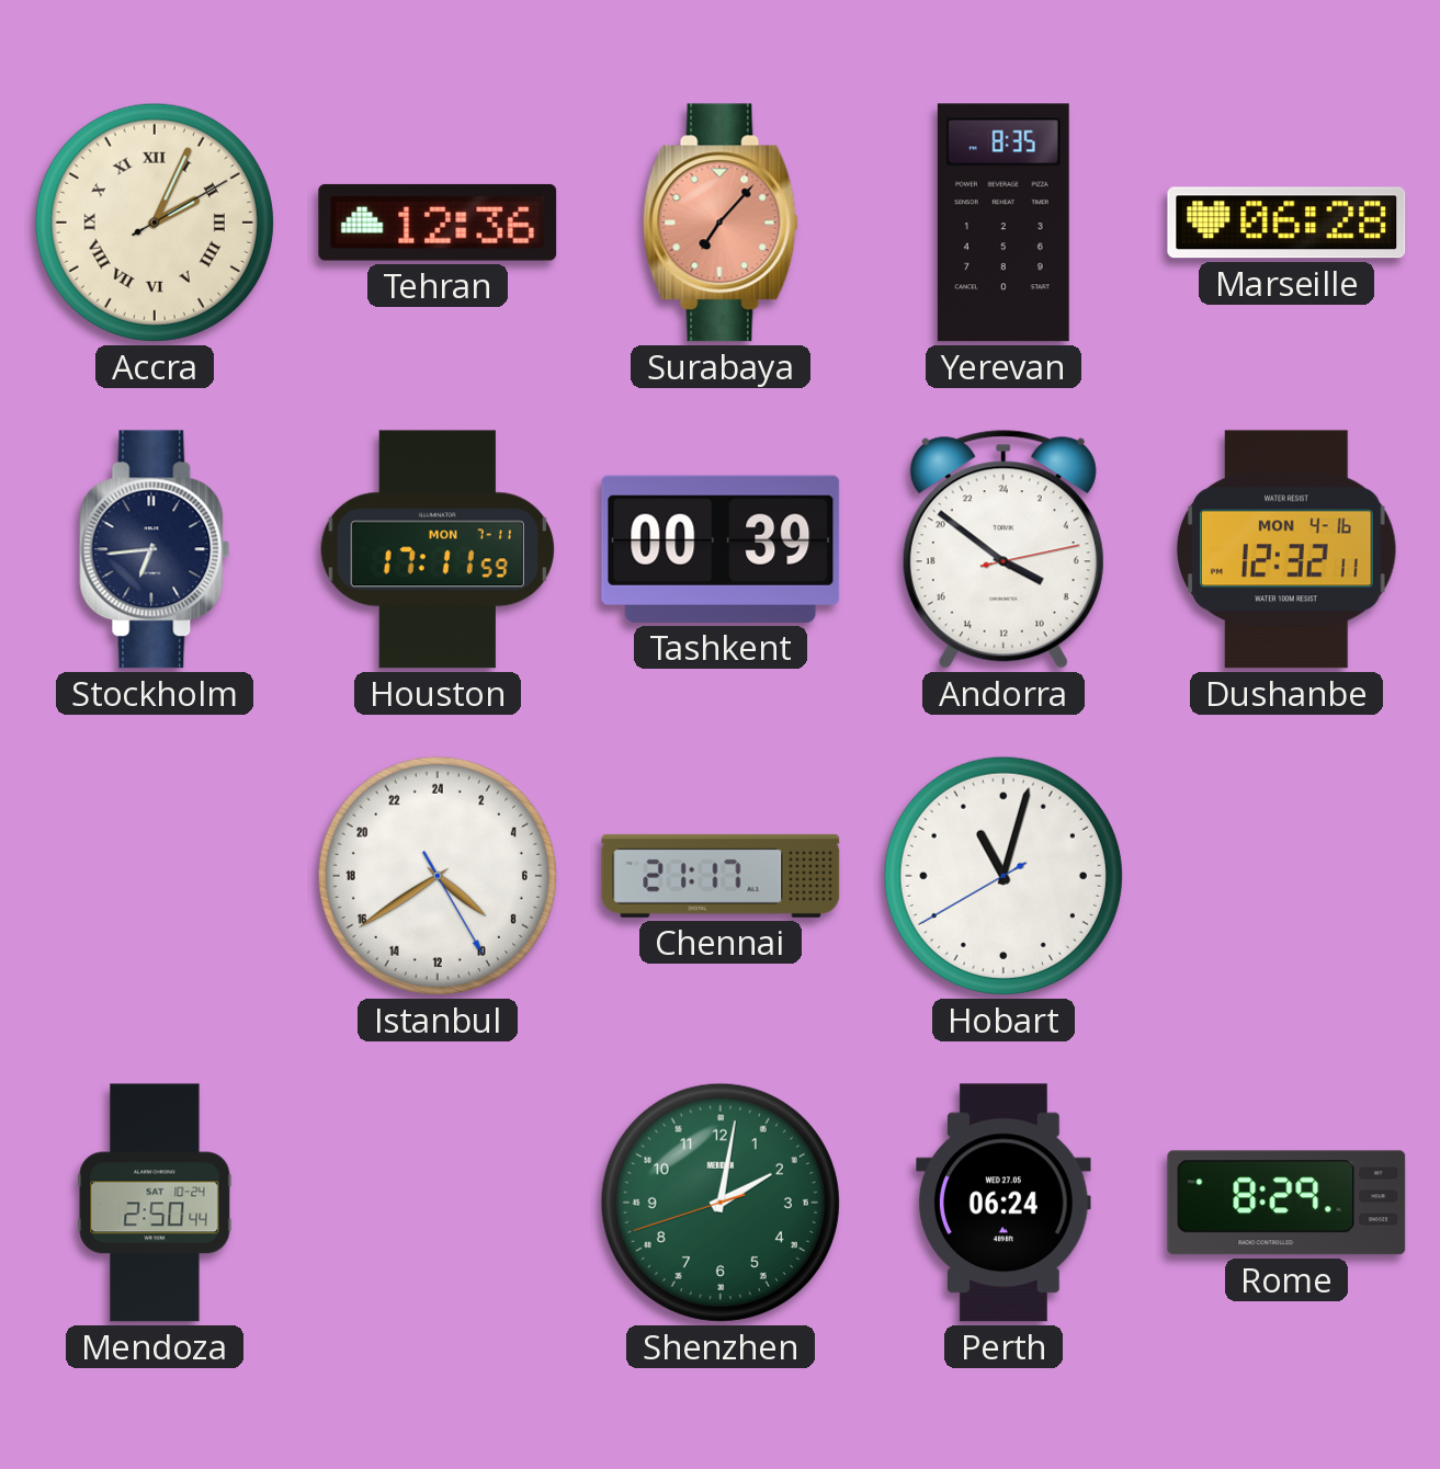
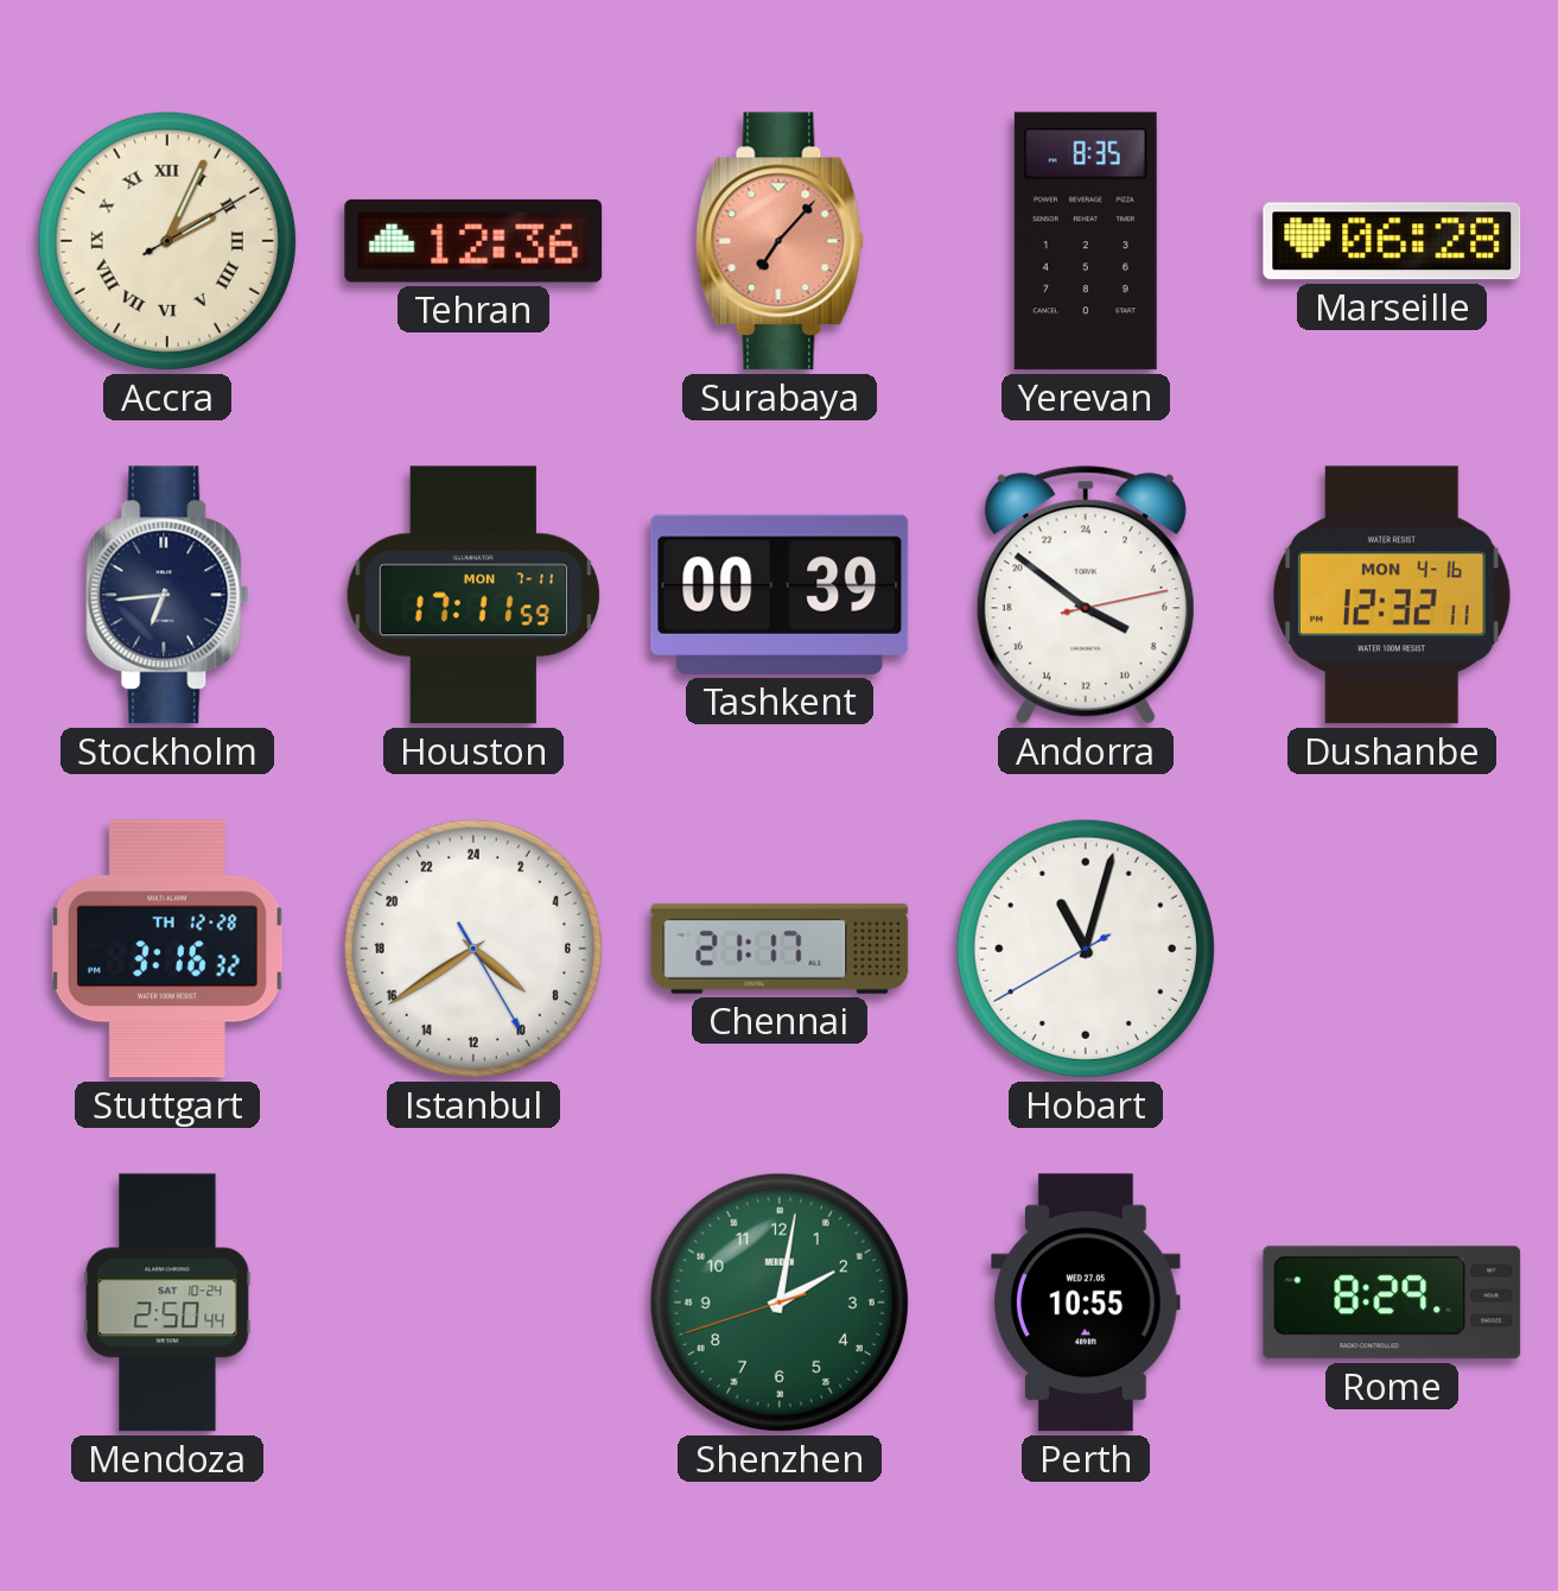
Stuttgart: none -> 3:16
Perth: 06:24 -> 10:55
